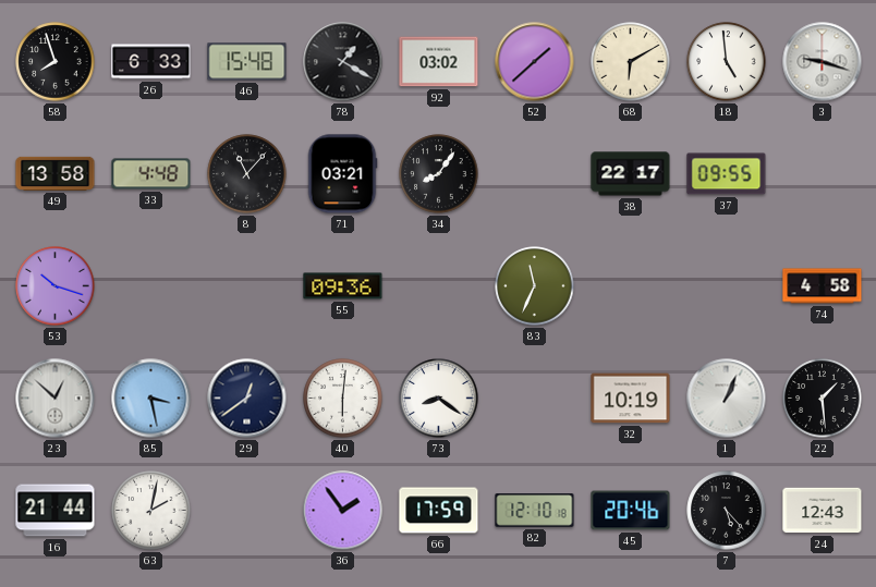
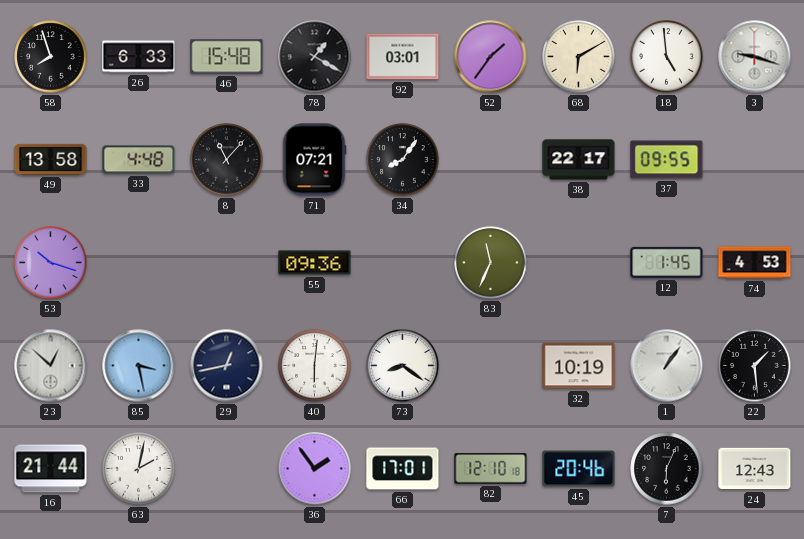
92: 03:02 -> 03:01
52: 1:38 -> 1:36
71: 03:21 -> 07:21
12: none -> 1:45
74: 4:58 -> 4:53
29: 12:39 -> 12:43
1: 1:04 -> 1:06
66: 17:59 -> 17:01
7: 5:23 -> 6:04
